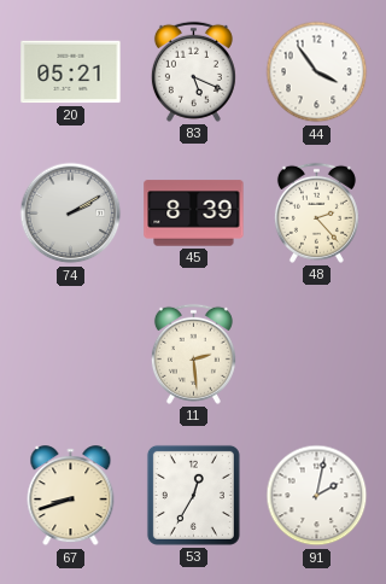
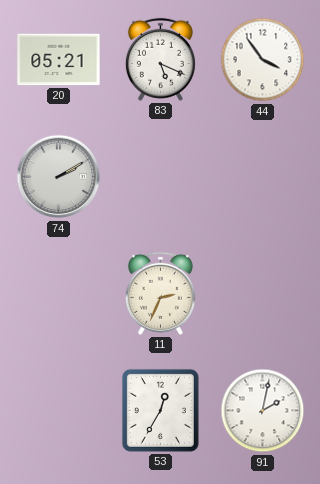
45: 8:39 -> none
48: 2:23 -> none
11: 2:29 -> 2:34
67: 8:42 -> none
